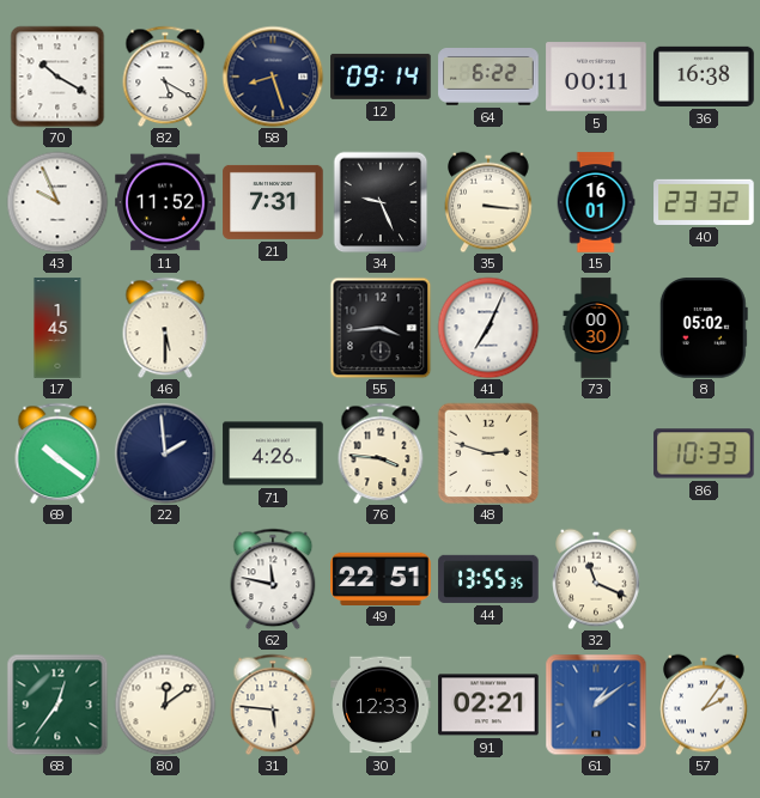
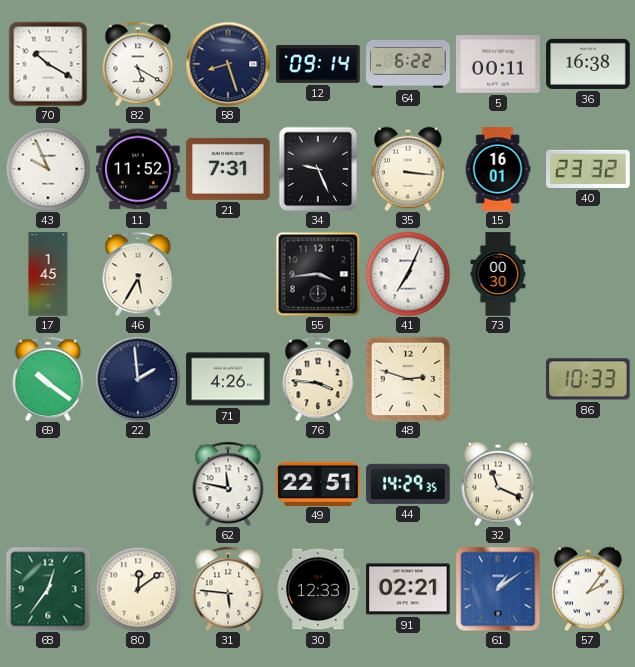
46: 5:30 -> 5:35
8: 05:02 -> none
44: 13:55 -> 14:29
